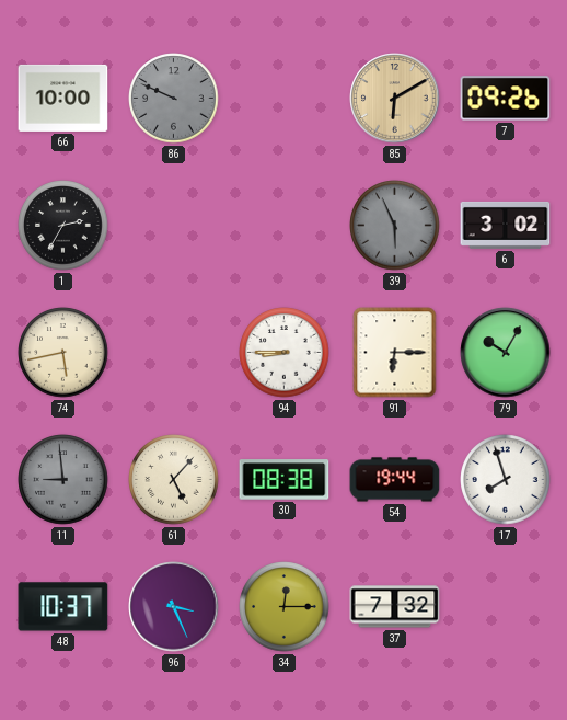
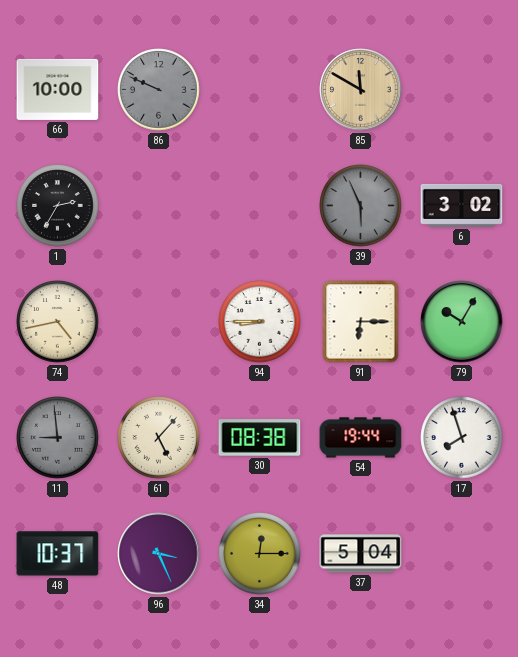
85: 6:10 -> 11:50
7: 09:26 -> none
74: 5:43 -> 4:43
37: 7:32 -> 5:04
